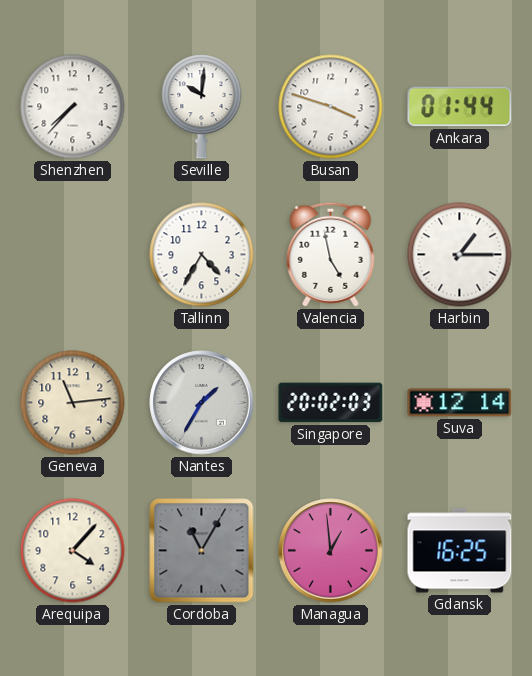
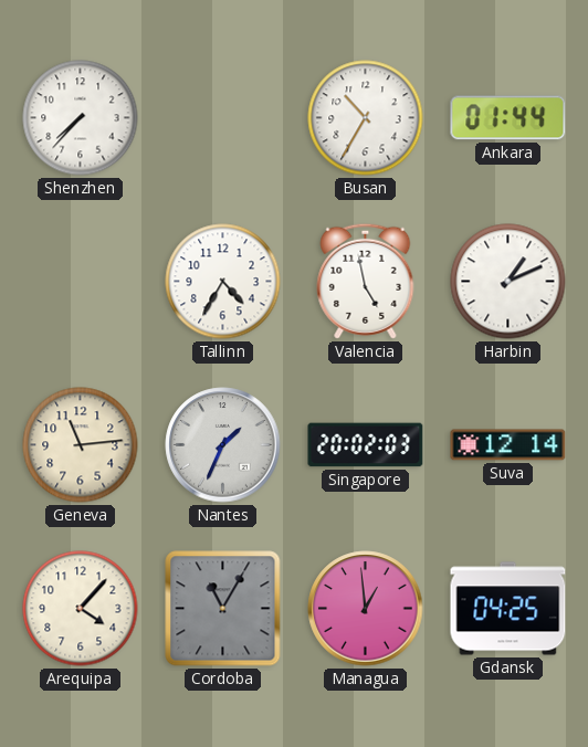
Seville: 10:01 -> none
Busan: 3:48 -> 10:35
Harbin: 1:15 -> 1:11
Nantes: 1:35 -> 1:34
Gdansk: 16:25 -> 04:25
